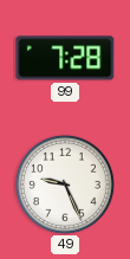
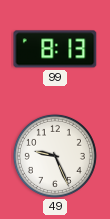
99: 7:28 -> 8:13
